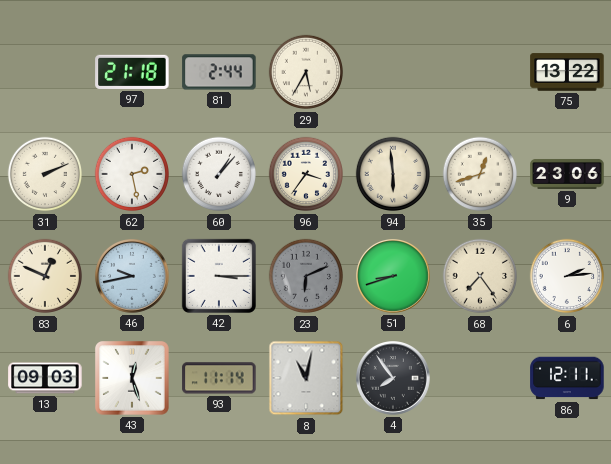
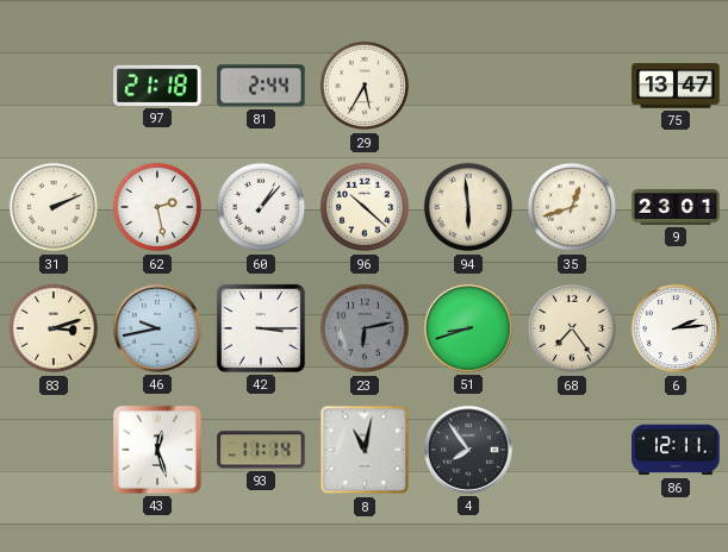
75: 13:22 -> 13:47
96: 3:36 -> 10:22
9: 23:06 -> 23:01
83: 12:49 -> 3:12
23: 6:11 -> 6:13
13: 09:03 -> none
